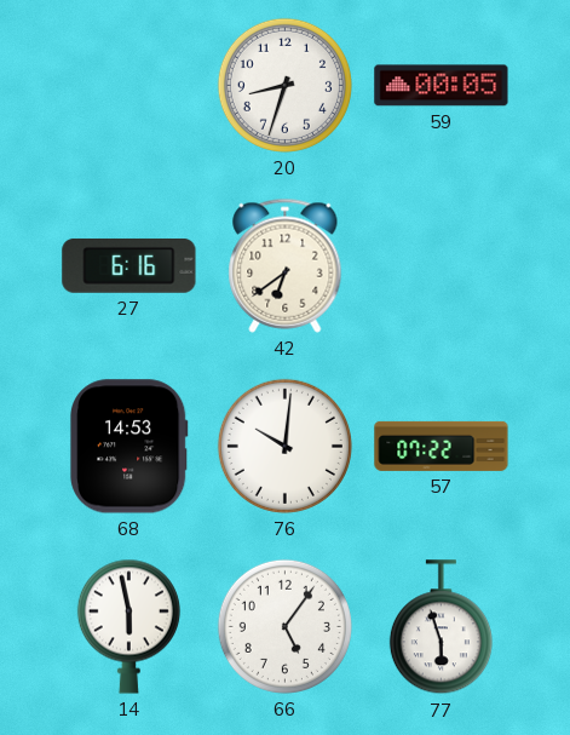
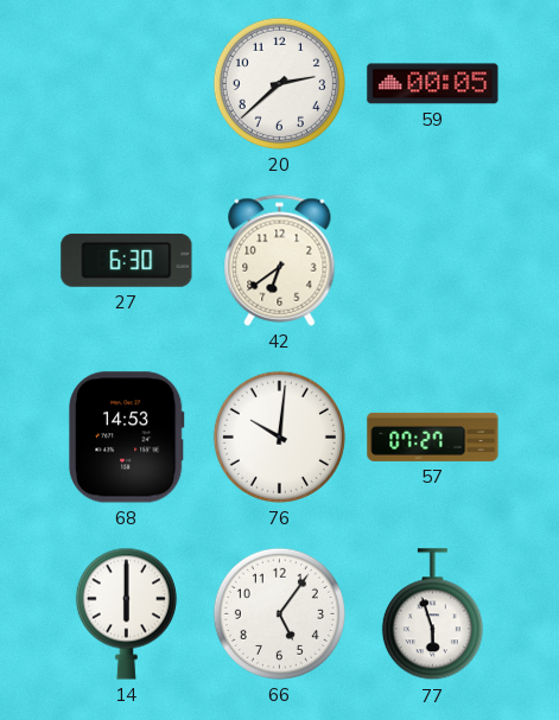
20: 8:33 -> 2:38
27: 6:16 -> 6:30
57: 07:22 -> 07:27
14: 5:58 -> 6:00
